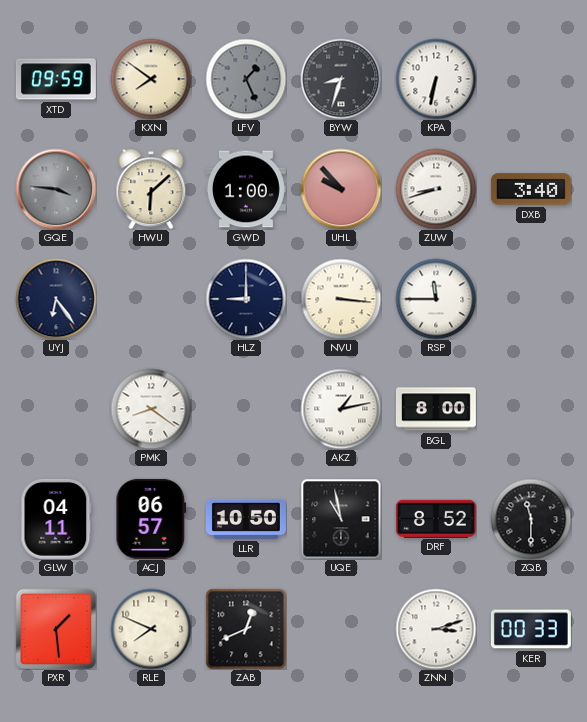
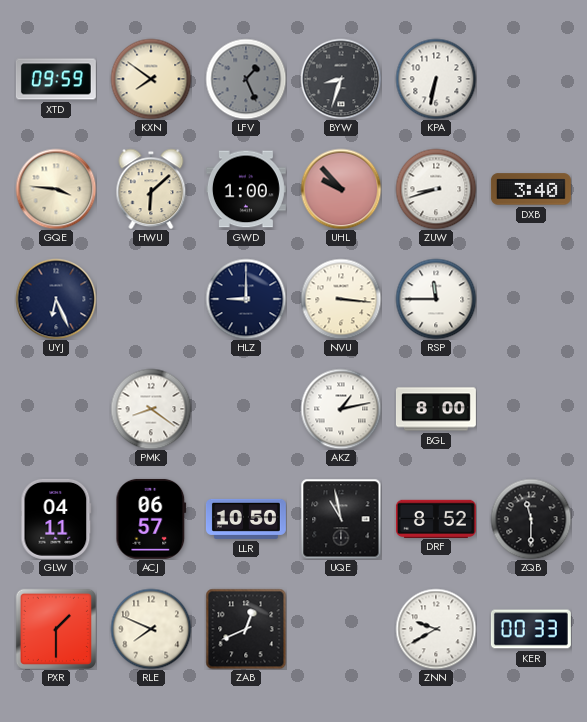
GQE dial: grey -> cream
UYJ: 6:24 -> 6:26
PXR: 1:29 -> 1:30
ZNN: 3:12 -> 9:40
